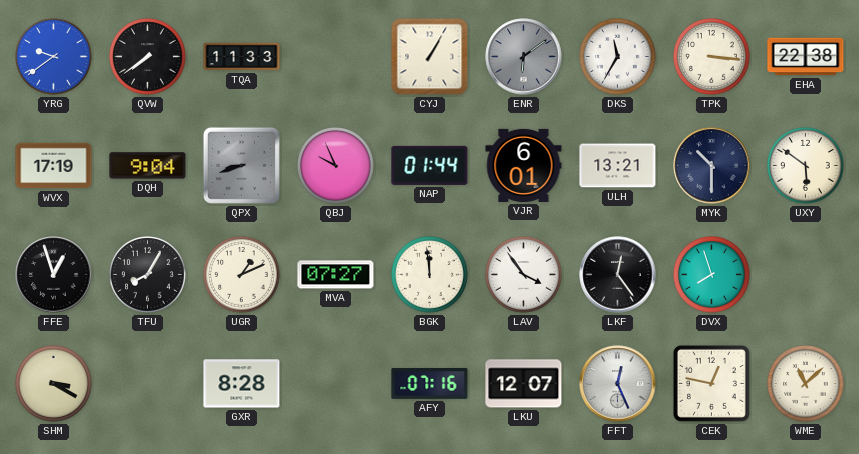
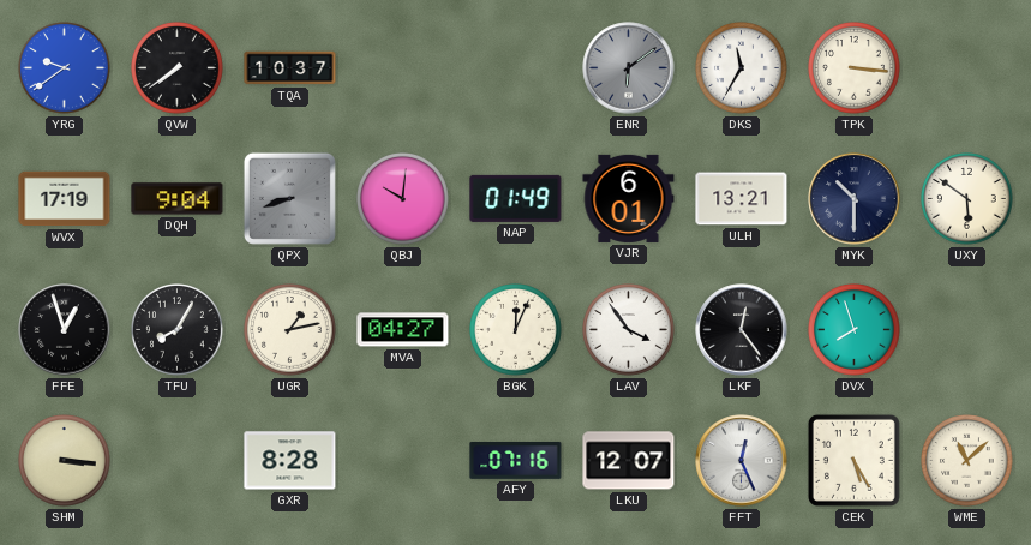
TQA: 11:33 -> 10:37
CYJ: 1:05 -> none
EHA: 22:38 -> none
QBJ: 9:56 -> 10:01
NAP: 01:44 -> 01:49
UGR: 1:11 -> 1:13
MVA: 07:27 -> 04:27
BGK: 11:59 -> 12:04
SHM: 3:20 -> 3:16
CEK: 12:47 -> 5:25
